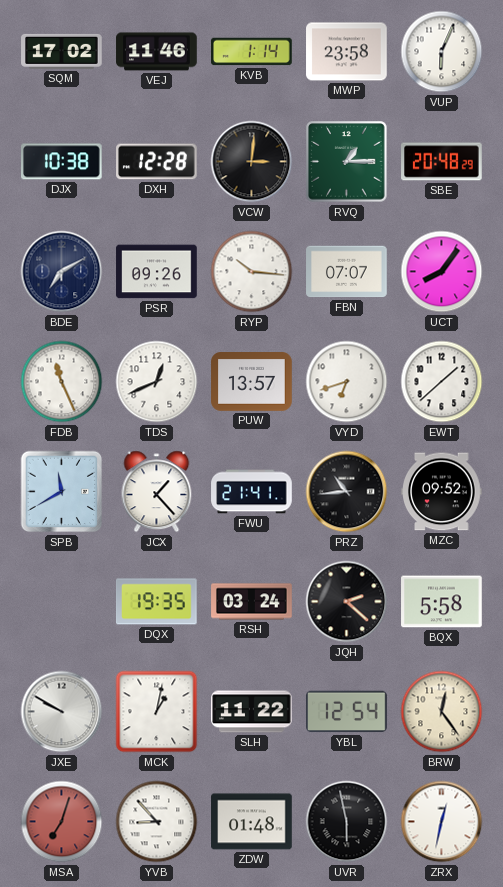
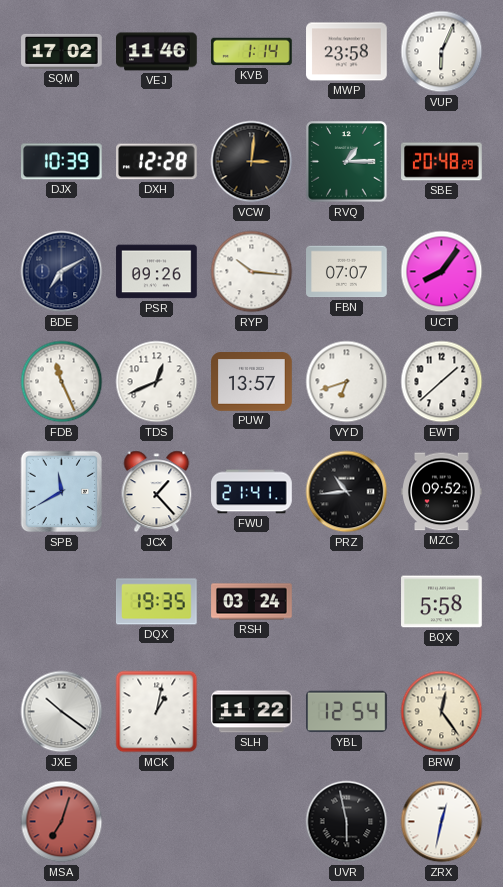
DJX: 10:38 -> 10:39
JQH: 2:22 -> none
JXE: 9:50 -> 10:21
YVB: 8:53 -> none
ZDW: 01:48 -> none
